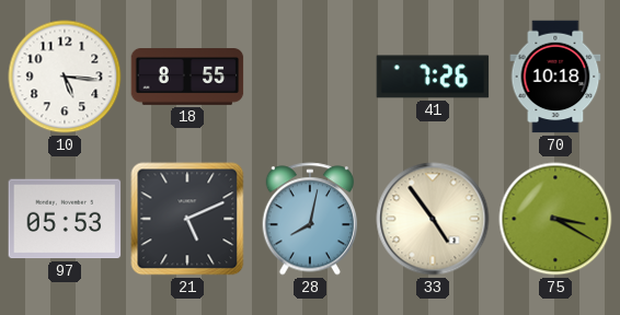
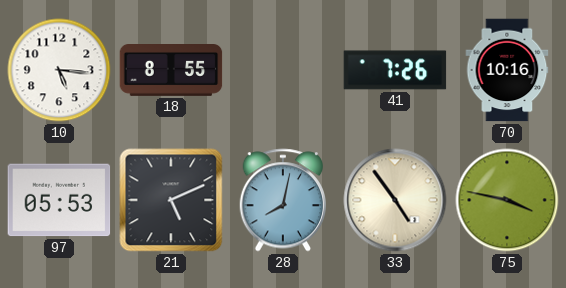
70: 10:18 -> 10:16
75: 3:20 -> 3:47
